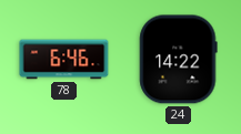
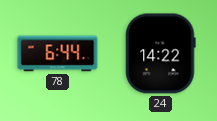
78: 6:46 -> 6:44
